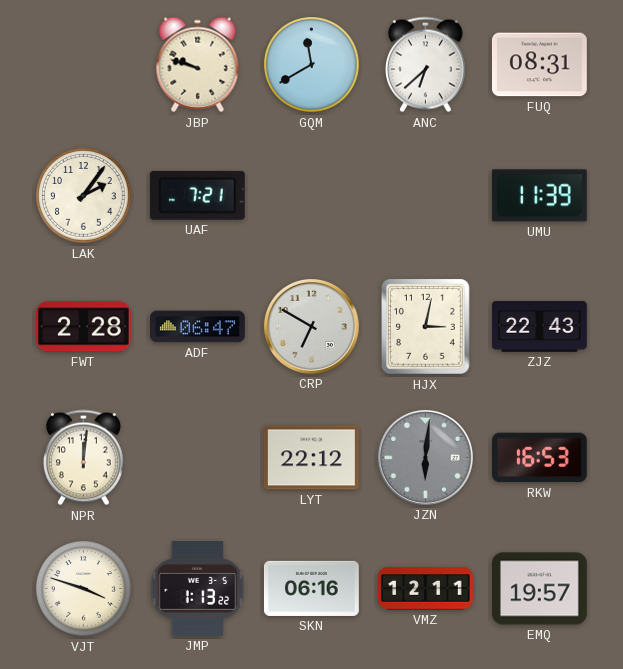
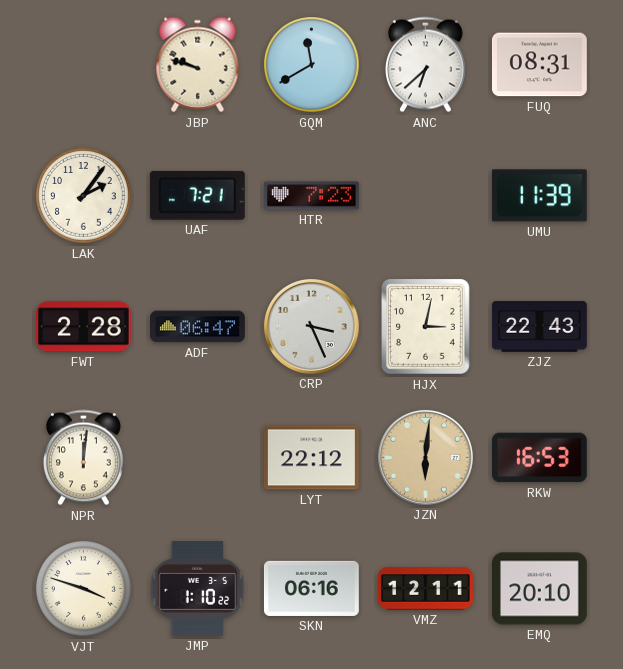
HTR: none -> 7:23
CRP: 6:50 -> 3:26
JZN dial: grey -> champagne
JMP: 1:13 -> 1:10
EMQ: 19:57 -> 20:10
